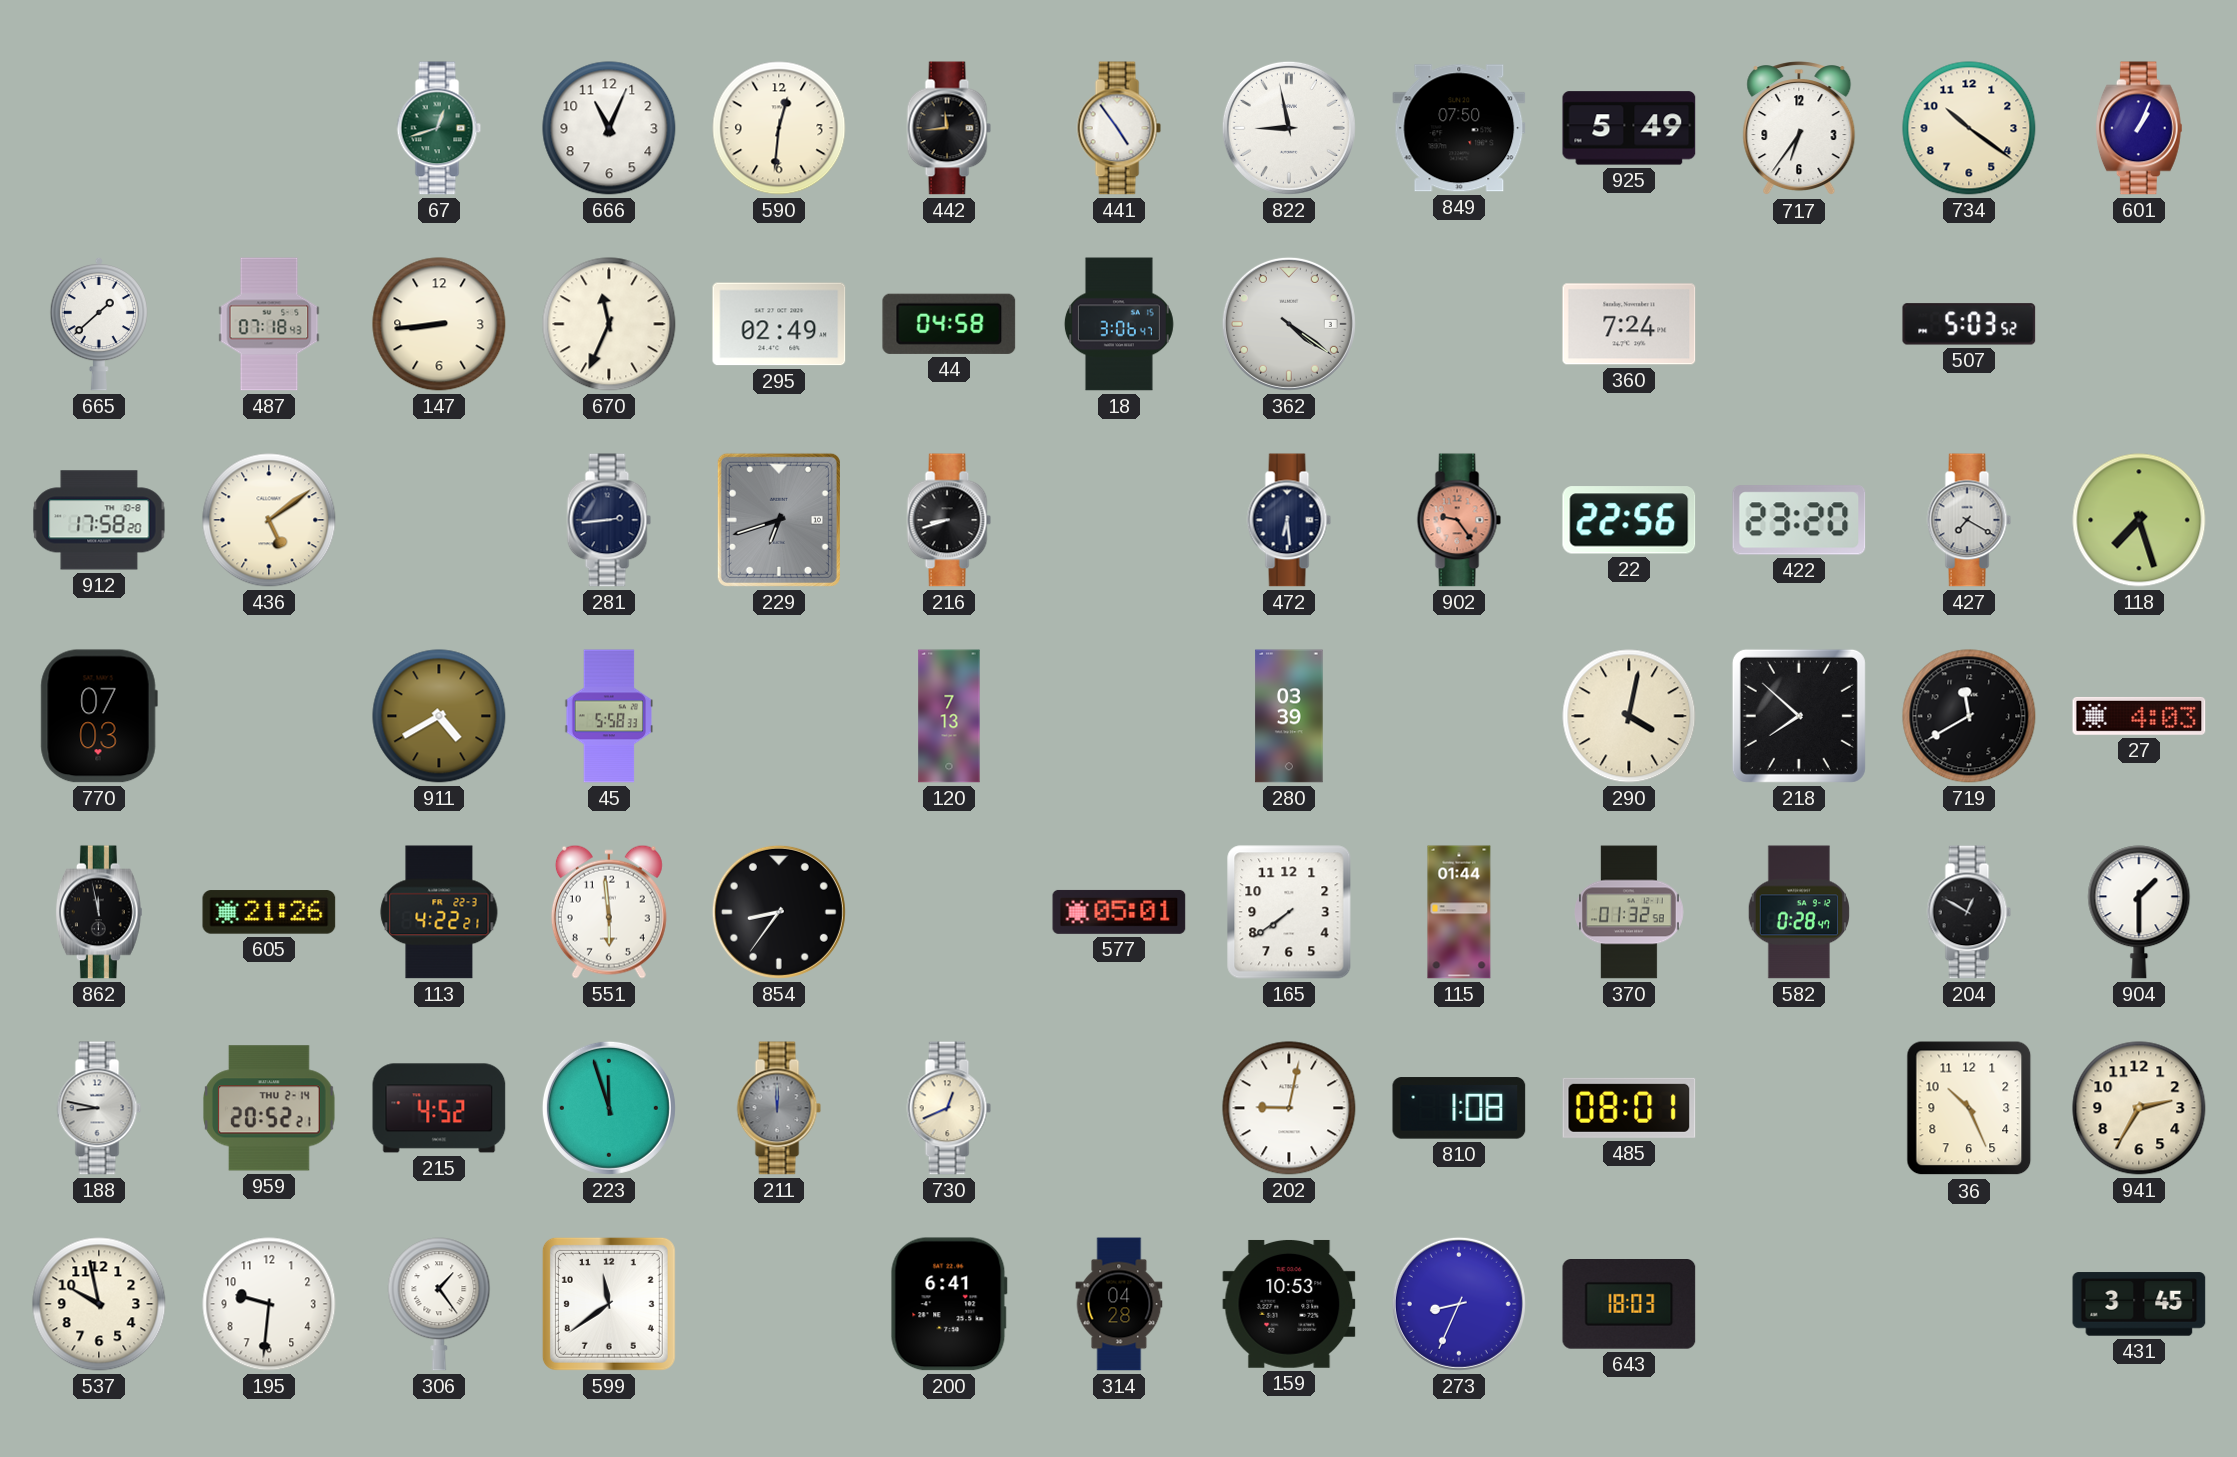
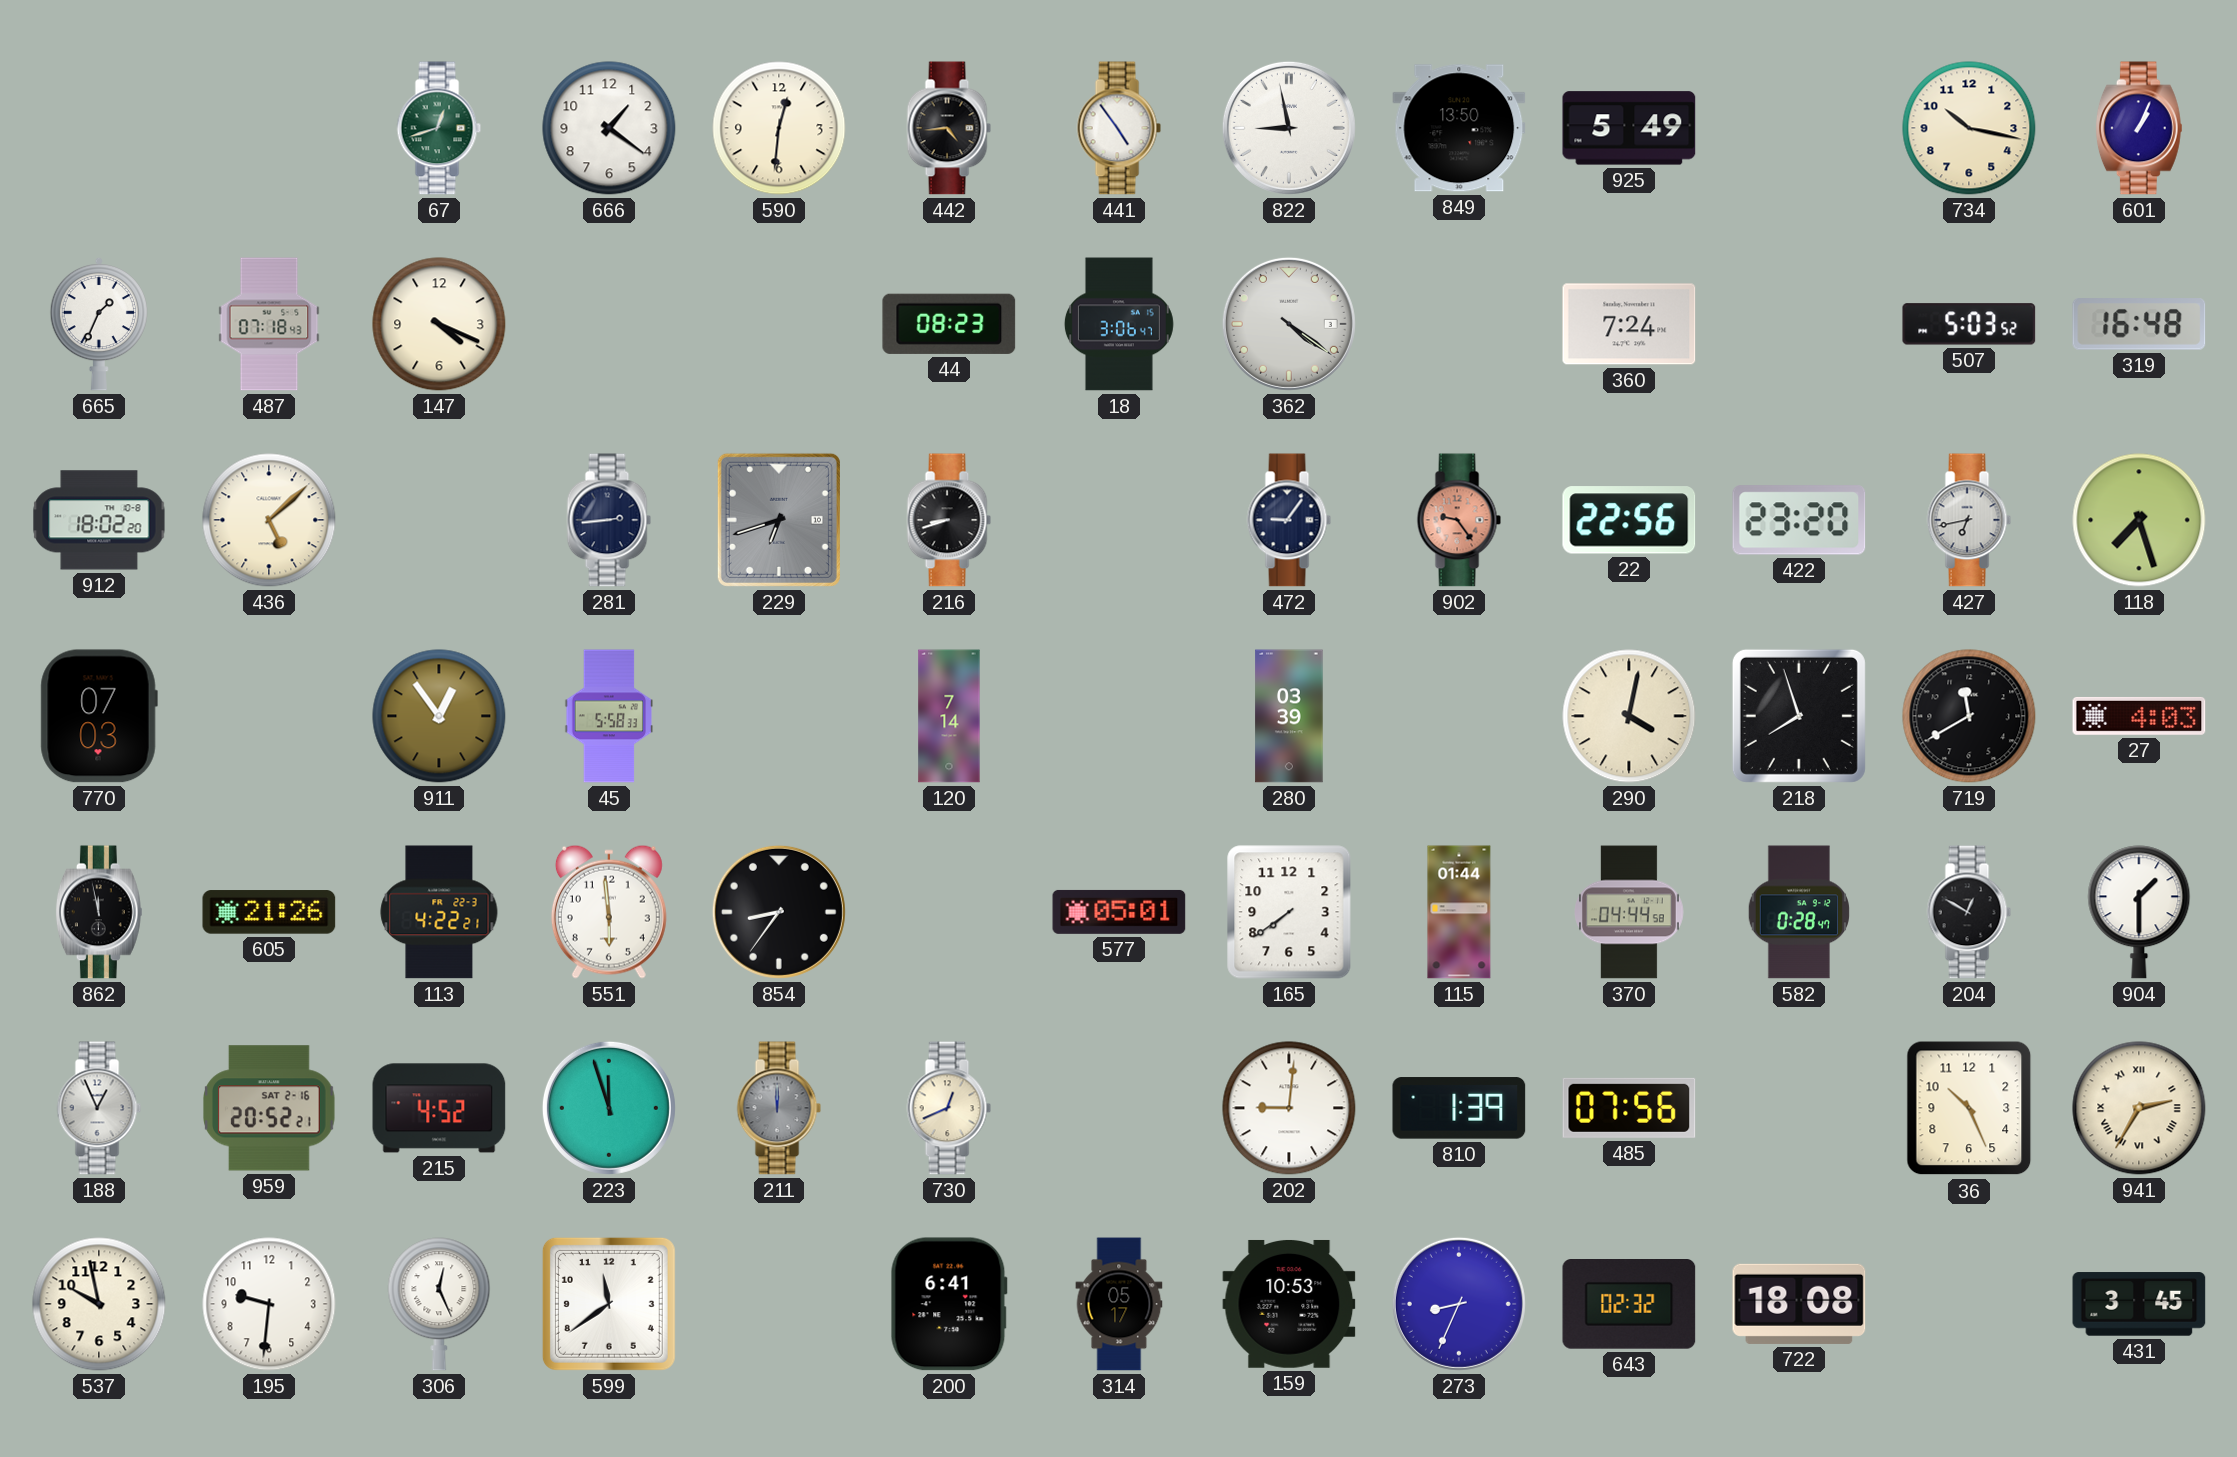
666: 11:04 -> 1:21
442: 11:44 -> 4:44
849: 07:50 -> 13:50
717: 6:36 -> none
734: 10:21 -> 10:17
665: 1:38 -> 1:34
147: 8:44 -> 4:19
670: 11:34 -> none
295: 02:49 -> none
44: 04:58 -> 08:23
319: none -> 16:48
912: 17:58 -> 18:02
436: 5:09 -> 5:08
472: 6:29 -> 9:06
427: 7:20 -> 6:43
911: 4:40 -> 12:54
120: 7:13 -> 7:14
218: 7:52 -> 7:57
370: 01:32 -> 04:44
188: 8:47 -> 12:56
959 date: THU 2-14 -> SAT 2-16
202: 9:02 -> 9:01
810: 1:08 -> 1:39
485: 08:01 -> 07:56
941 numerals: Arabic -> Roman
306: 1:24 -> 12:26
314: 04:28 -> 05:17
643: 18:03 -> 02:32
722: none -> 18:08
